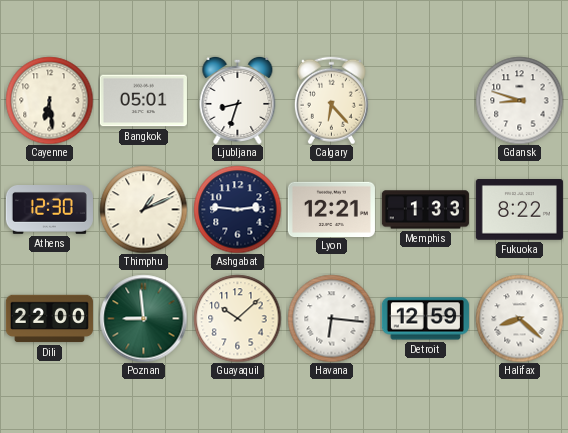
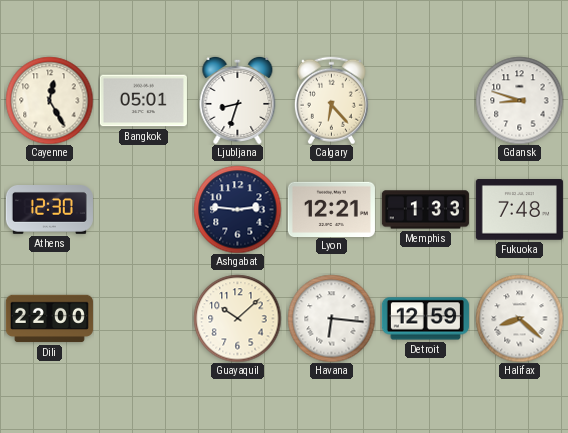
Cayenne: 6:29 -> 12:25
Thimphu: 1:11 -> none
Fukuoka: 8:22 -> 7:48
Poznan: 8:59 -> none
